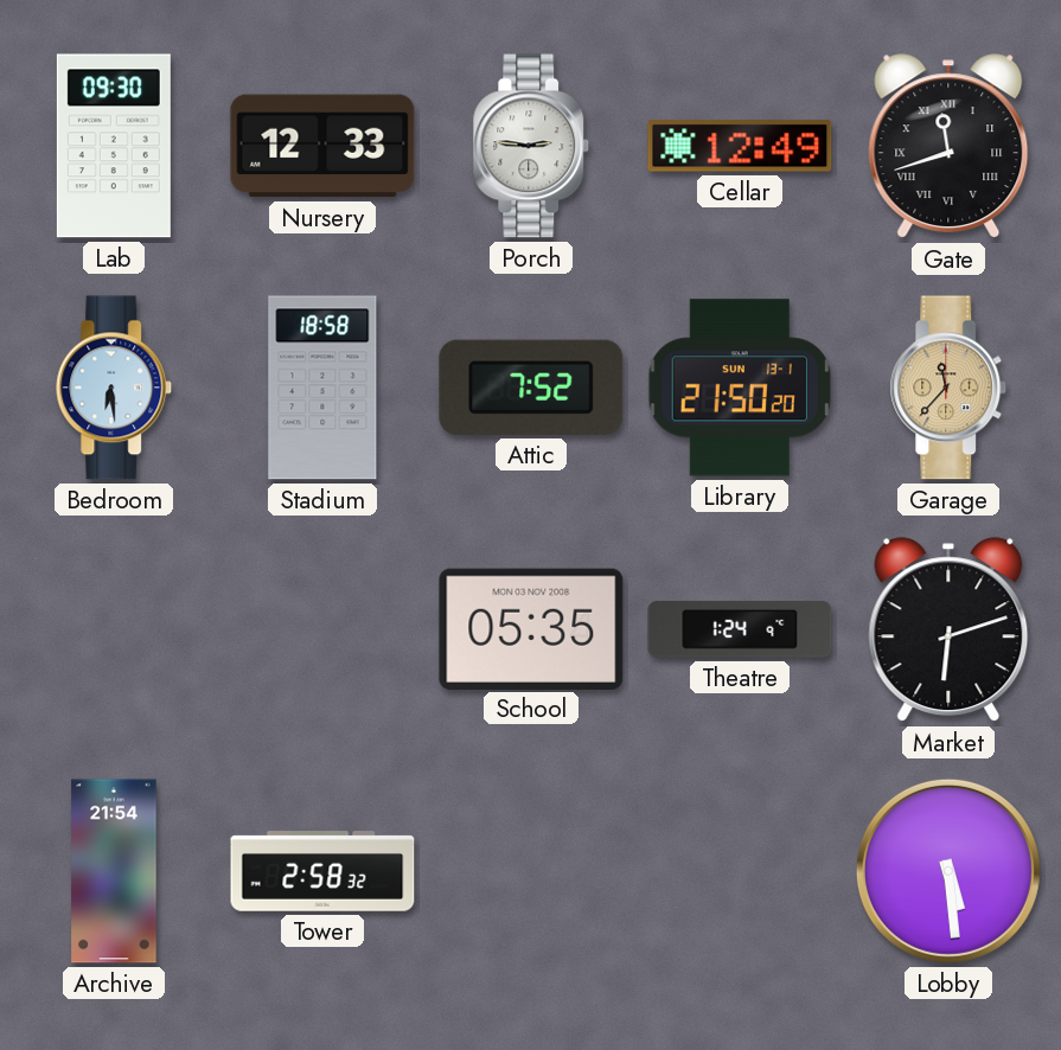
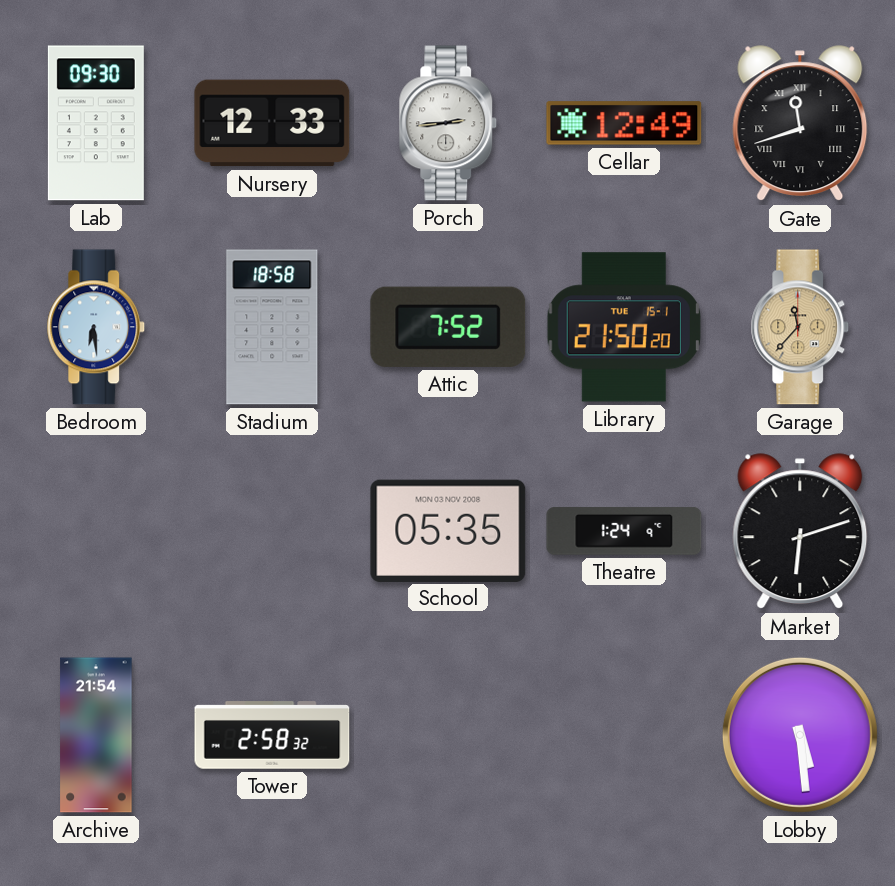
Porch: 2:46 -> 2:44
Library date: SUN 13-1 -> TUE 15-1
